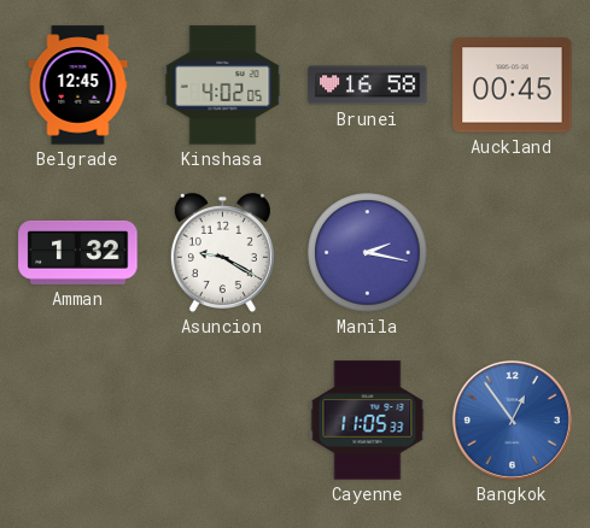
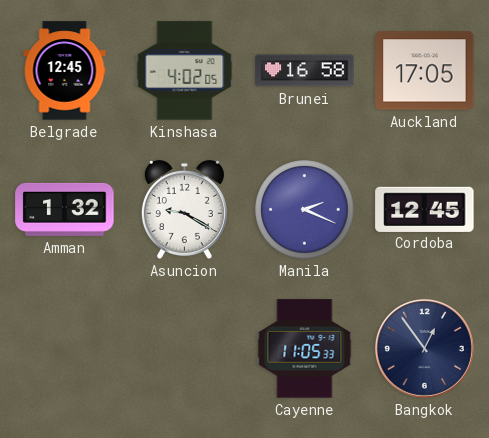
Auckland: 00:45 -> 17:05
Manila: 2:17 -> 2:19
Cordoba: none -> 12:45
Bangkok dial: blue -> navy
